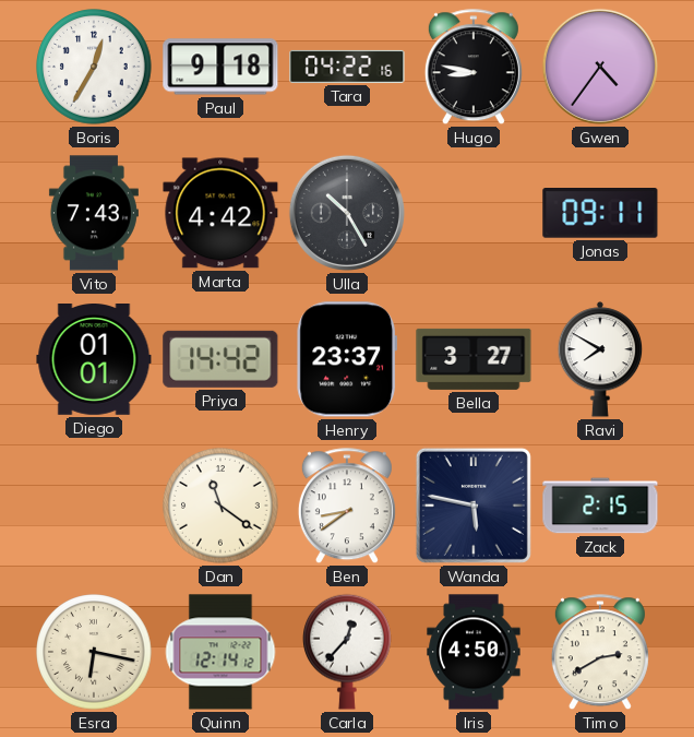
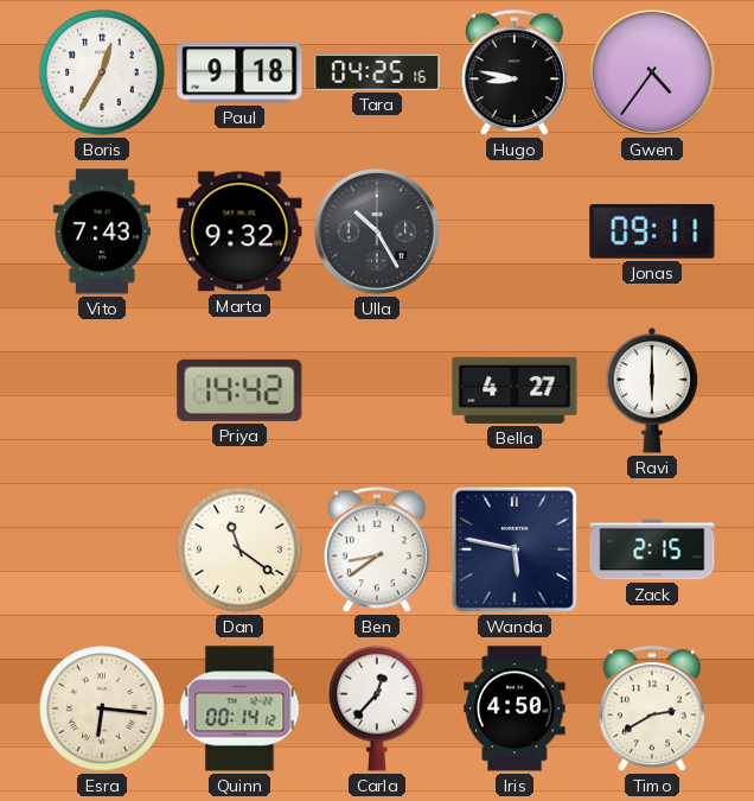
Tara: 04:22 -> 04:25
Marta: 4:42 -> 9:32
Diego: 01:01 -> none
Henry: 23:37 -> none
Bella: 3:27 -> 4:27
Ravi: 7:50 -> 6:00
Esra: 6:17 -> 6:16
Quinn: 12:14 -> 00:14
